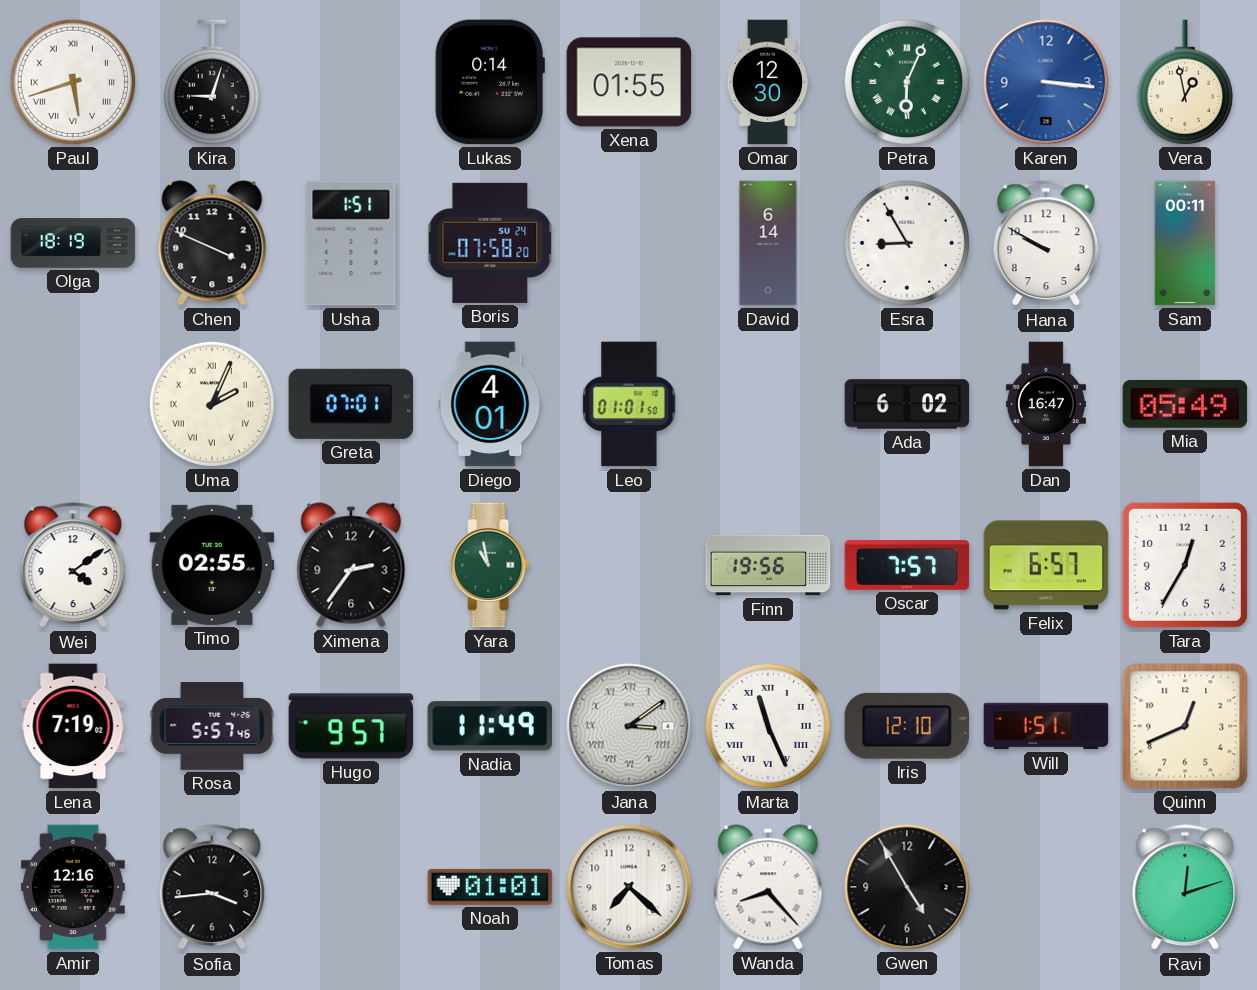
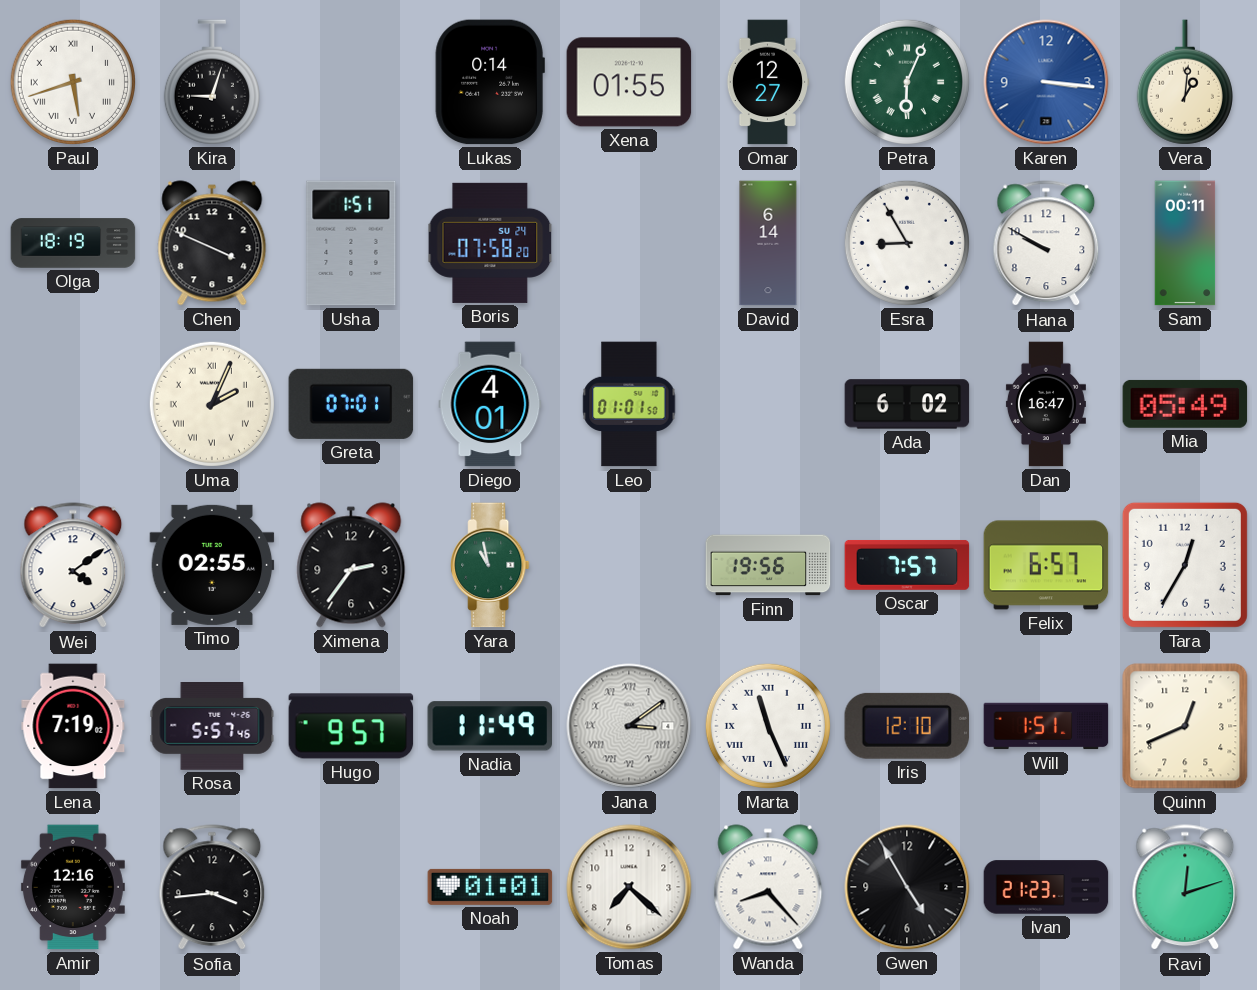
Omar: 12:30 -> 12:27
Vera: 12:58 -> 1:01
Ivan: none -> 21:23
